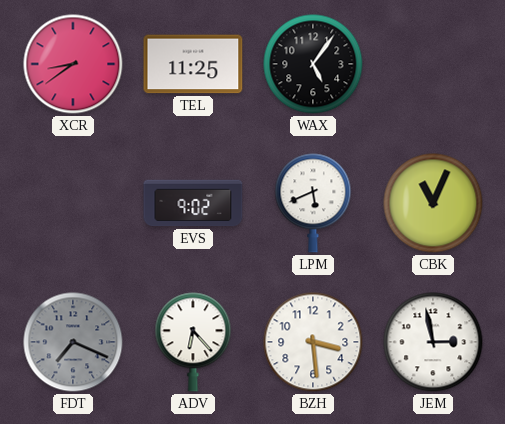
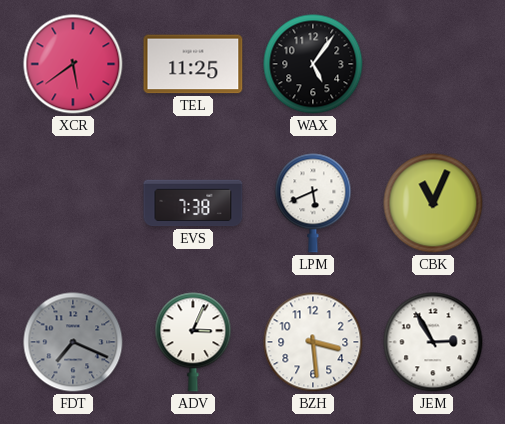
XCR: 8:39 -> 5:39
EVS: 9:02 -> 7:38
ADV: 6:23 -> 3:04
JEM: 2:58 -> 2:55
